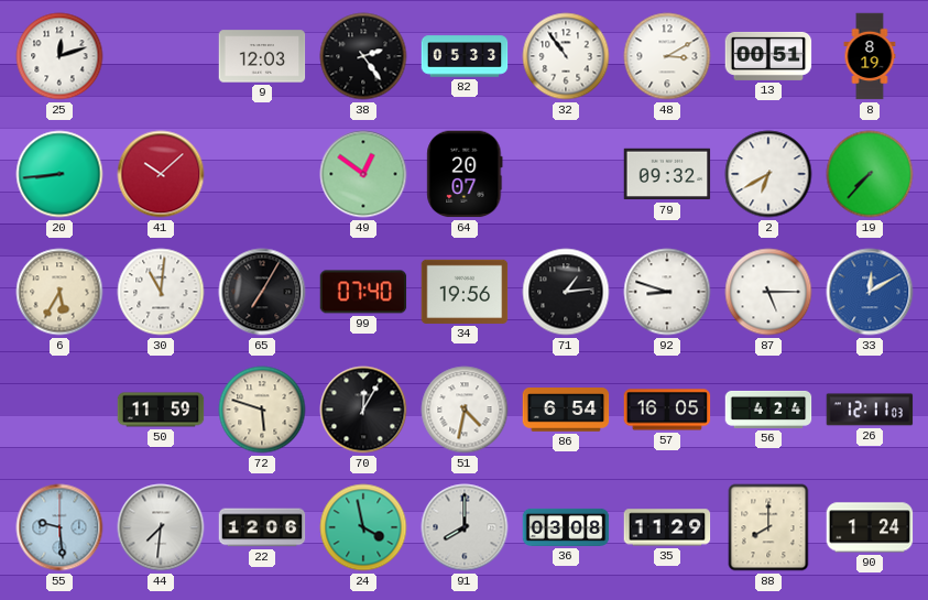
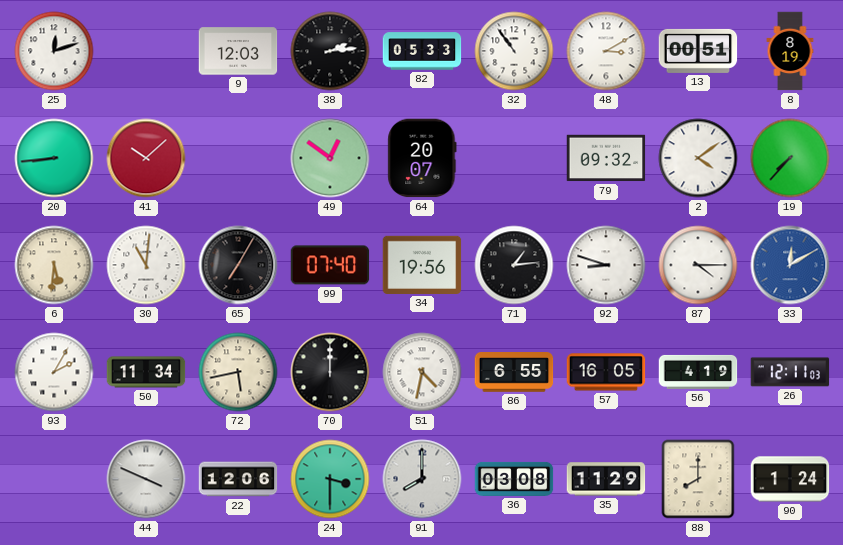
38: 2:24 -> 2:14
2: 6:40 -> 4:09
6: 5:35 -> 5:31
87: 5:15 -> 4:15
93: none -> 2:05
50: 11:59 -> 11:34
72: 5:48 -> 5:43
70: 12:05 -> 12:00
86: 6:54 -> 6:55
56: 4:24 -> 4:19
55: 9:29 -> none
44: 7:31 -> 3:49
24: 3:58 -> 3:30
